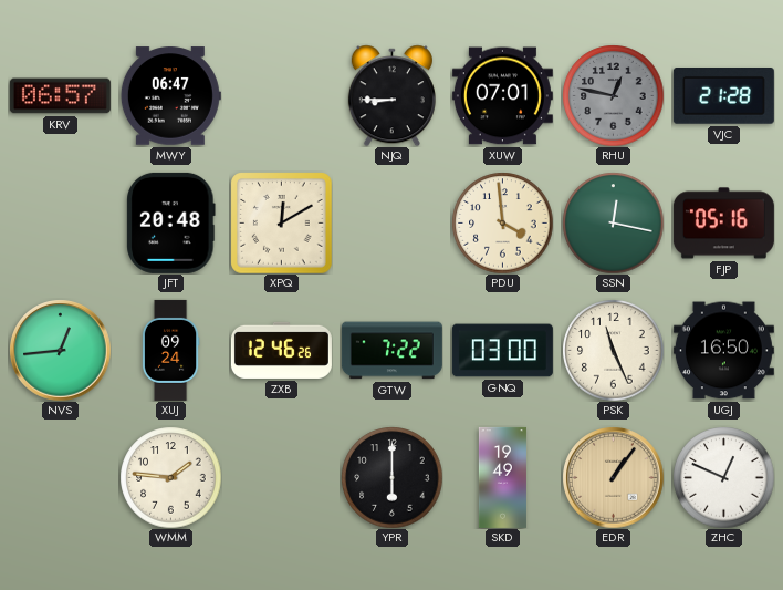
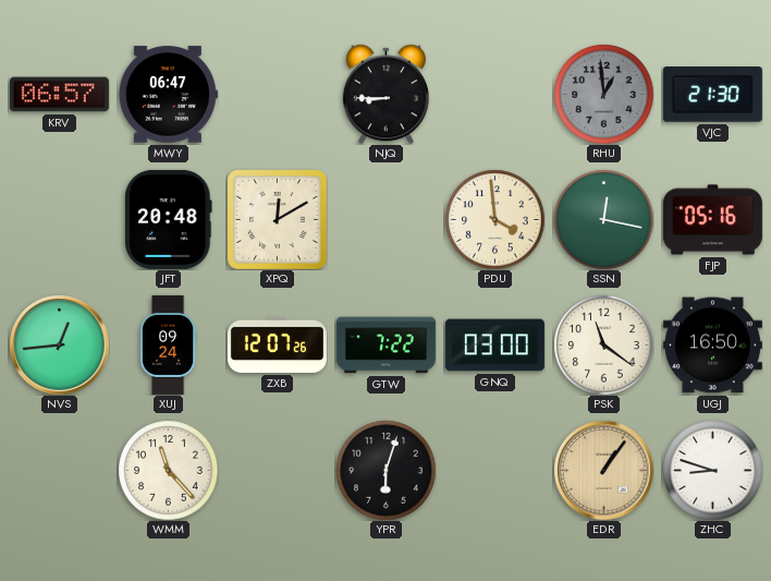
XUW: 07:01 -> none
RHU: 12:47 -> 12:59
VJC: 21:28 -> 21:30
ZXB: 12:46 -> 12:07
PSK: 11:26 -> 11:21
WMM: 1:46 -> 11:23
YPR: 6:00 -> 6:03
SKD: 19:49 -> none
ZHC: 12:49 -> 8:48
